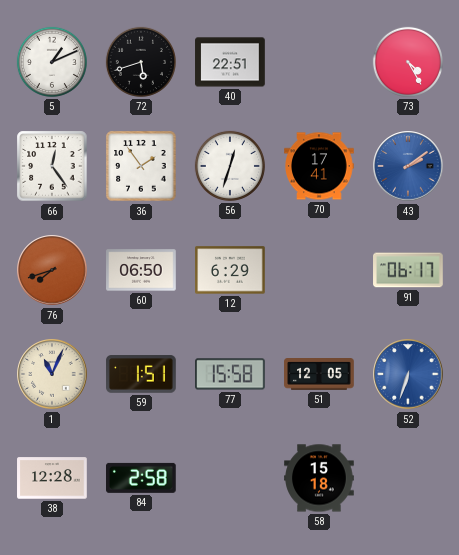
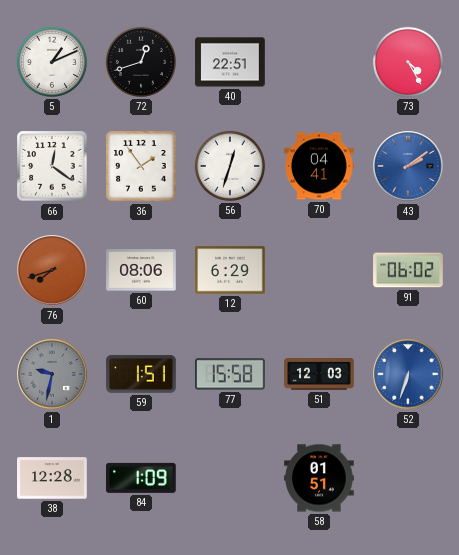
72: 5:42 -> 12:42
66: 12:24 -> 12:21
70: 17:41 -> 04:41
60: 06:50 -> 08:06
91: 06:17 -> 06:02
1: 11:04 -> 9:32
1 dial: cream -> grey
51: 12:05 -> 12:03
84: 2:58 -> 1:09
58: 15:18 -> 01:51
